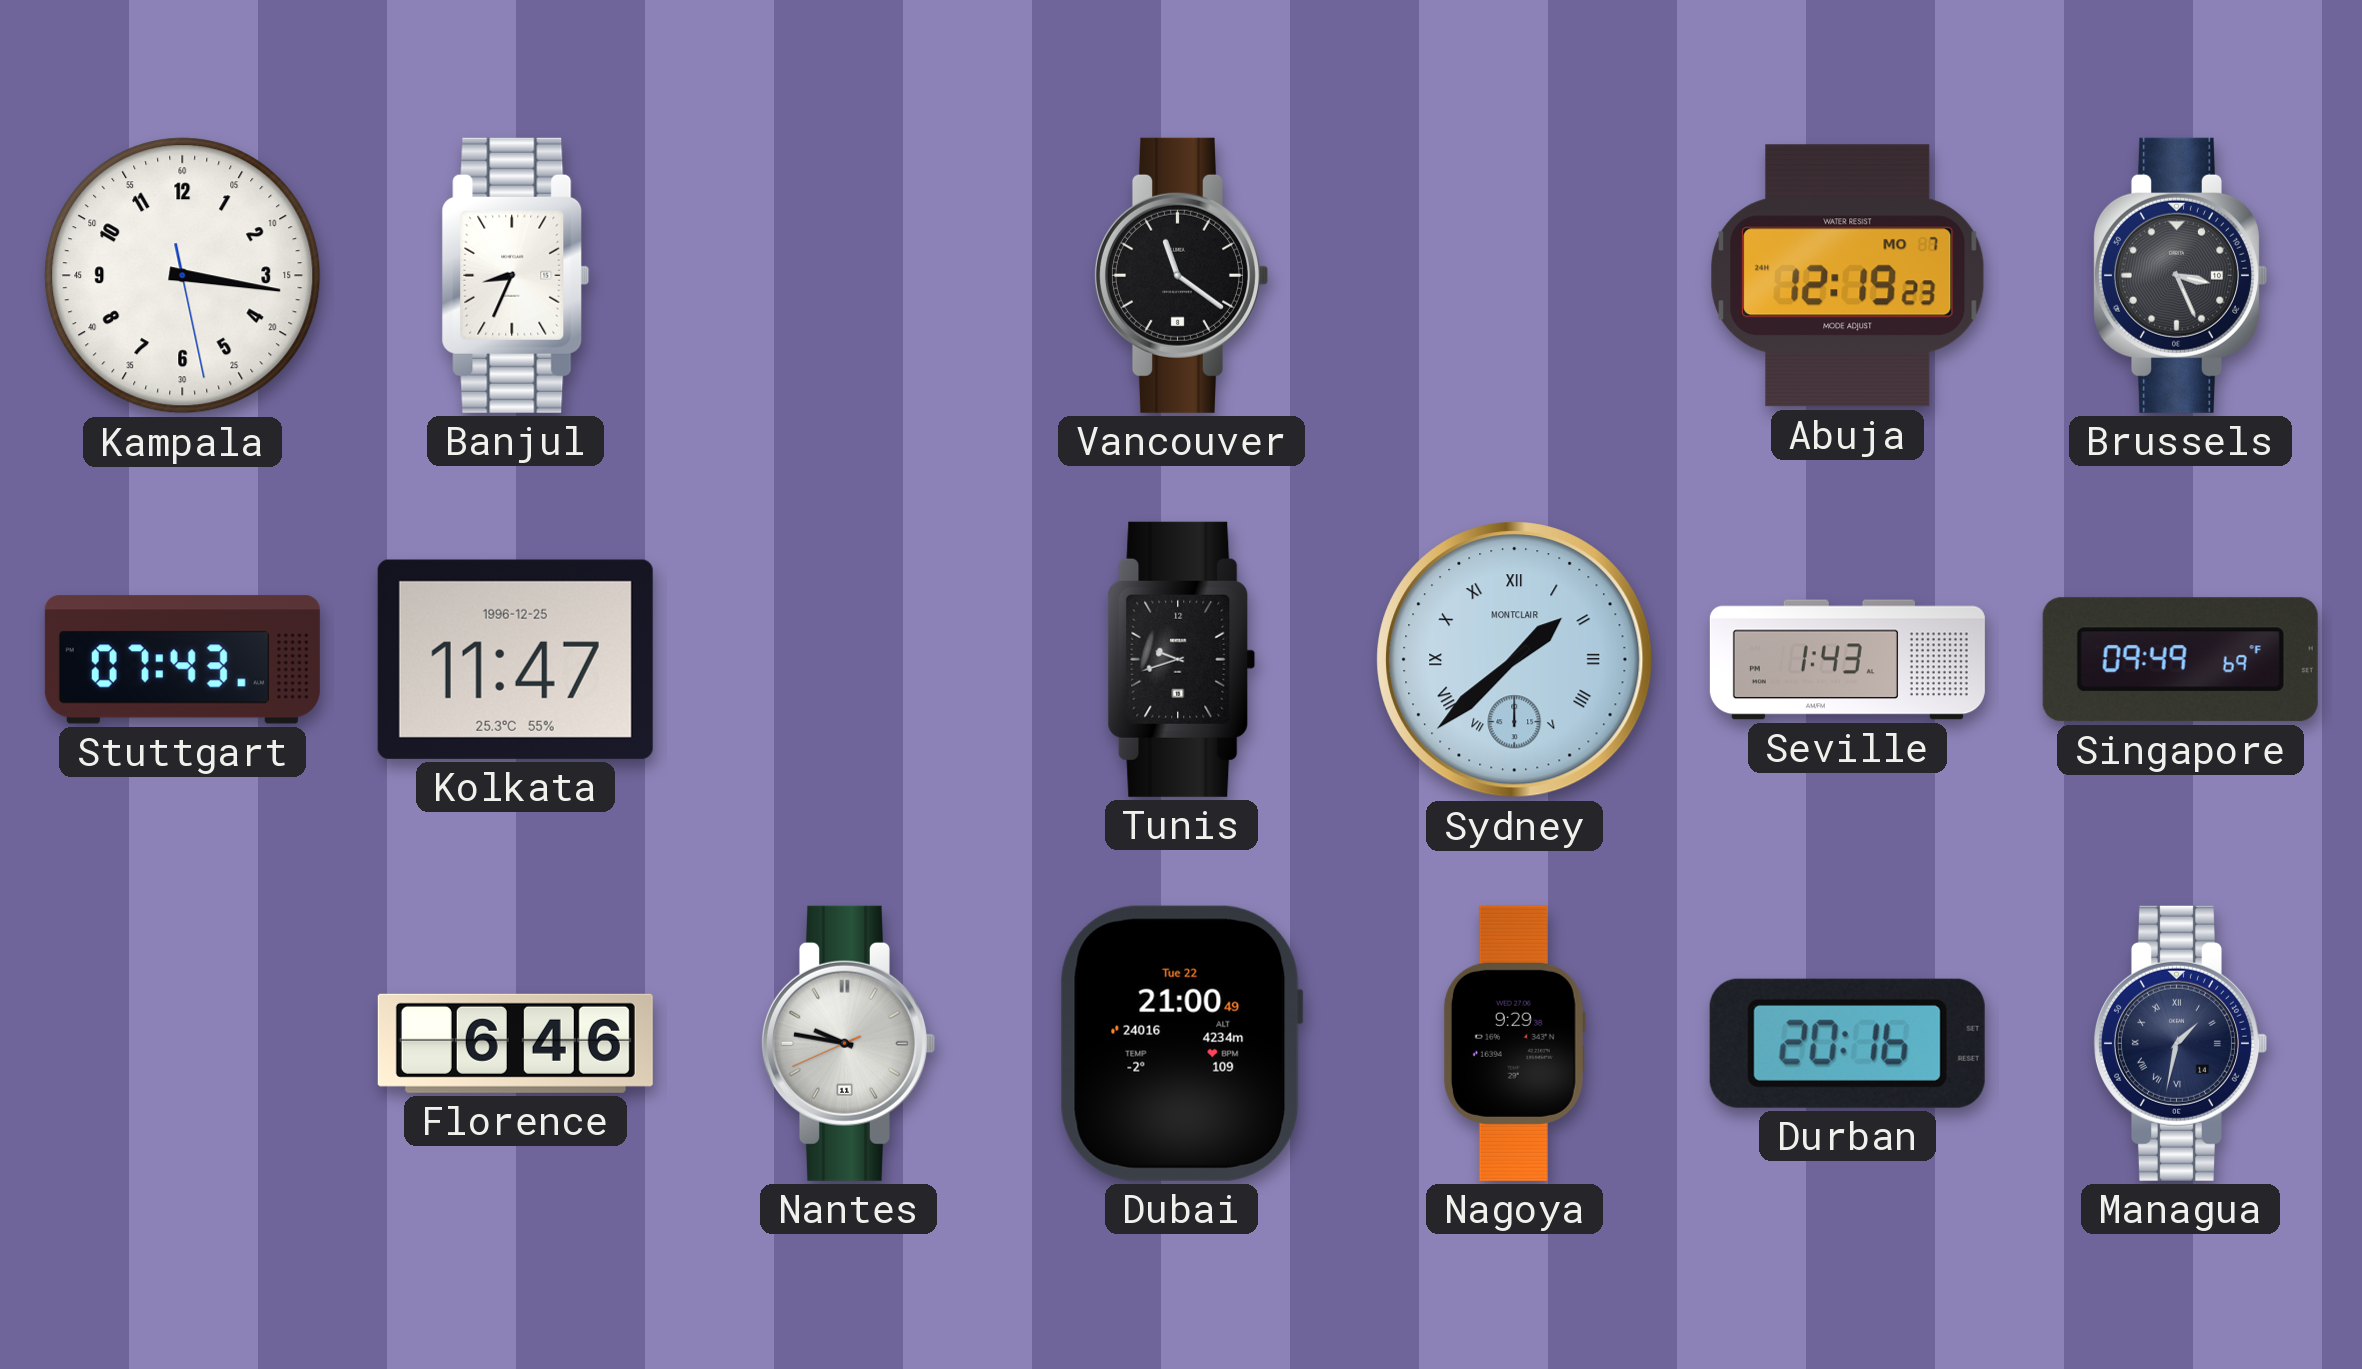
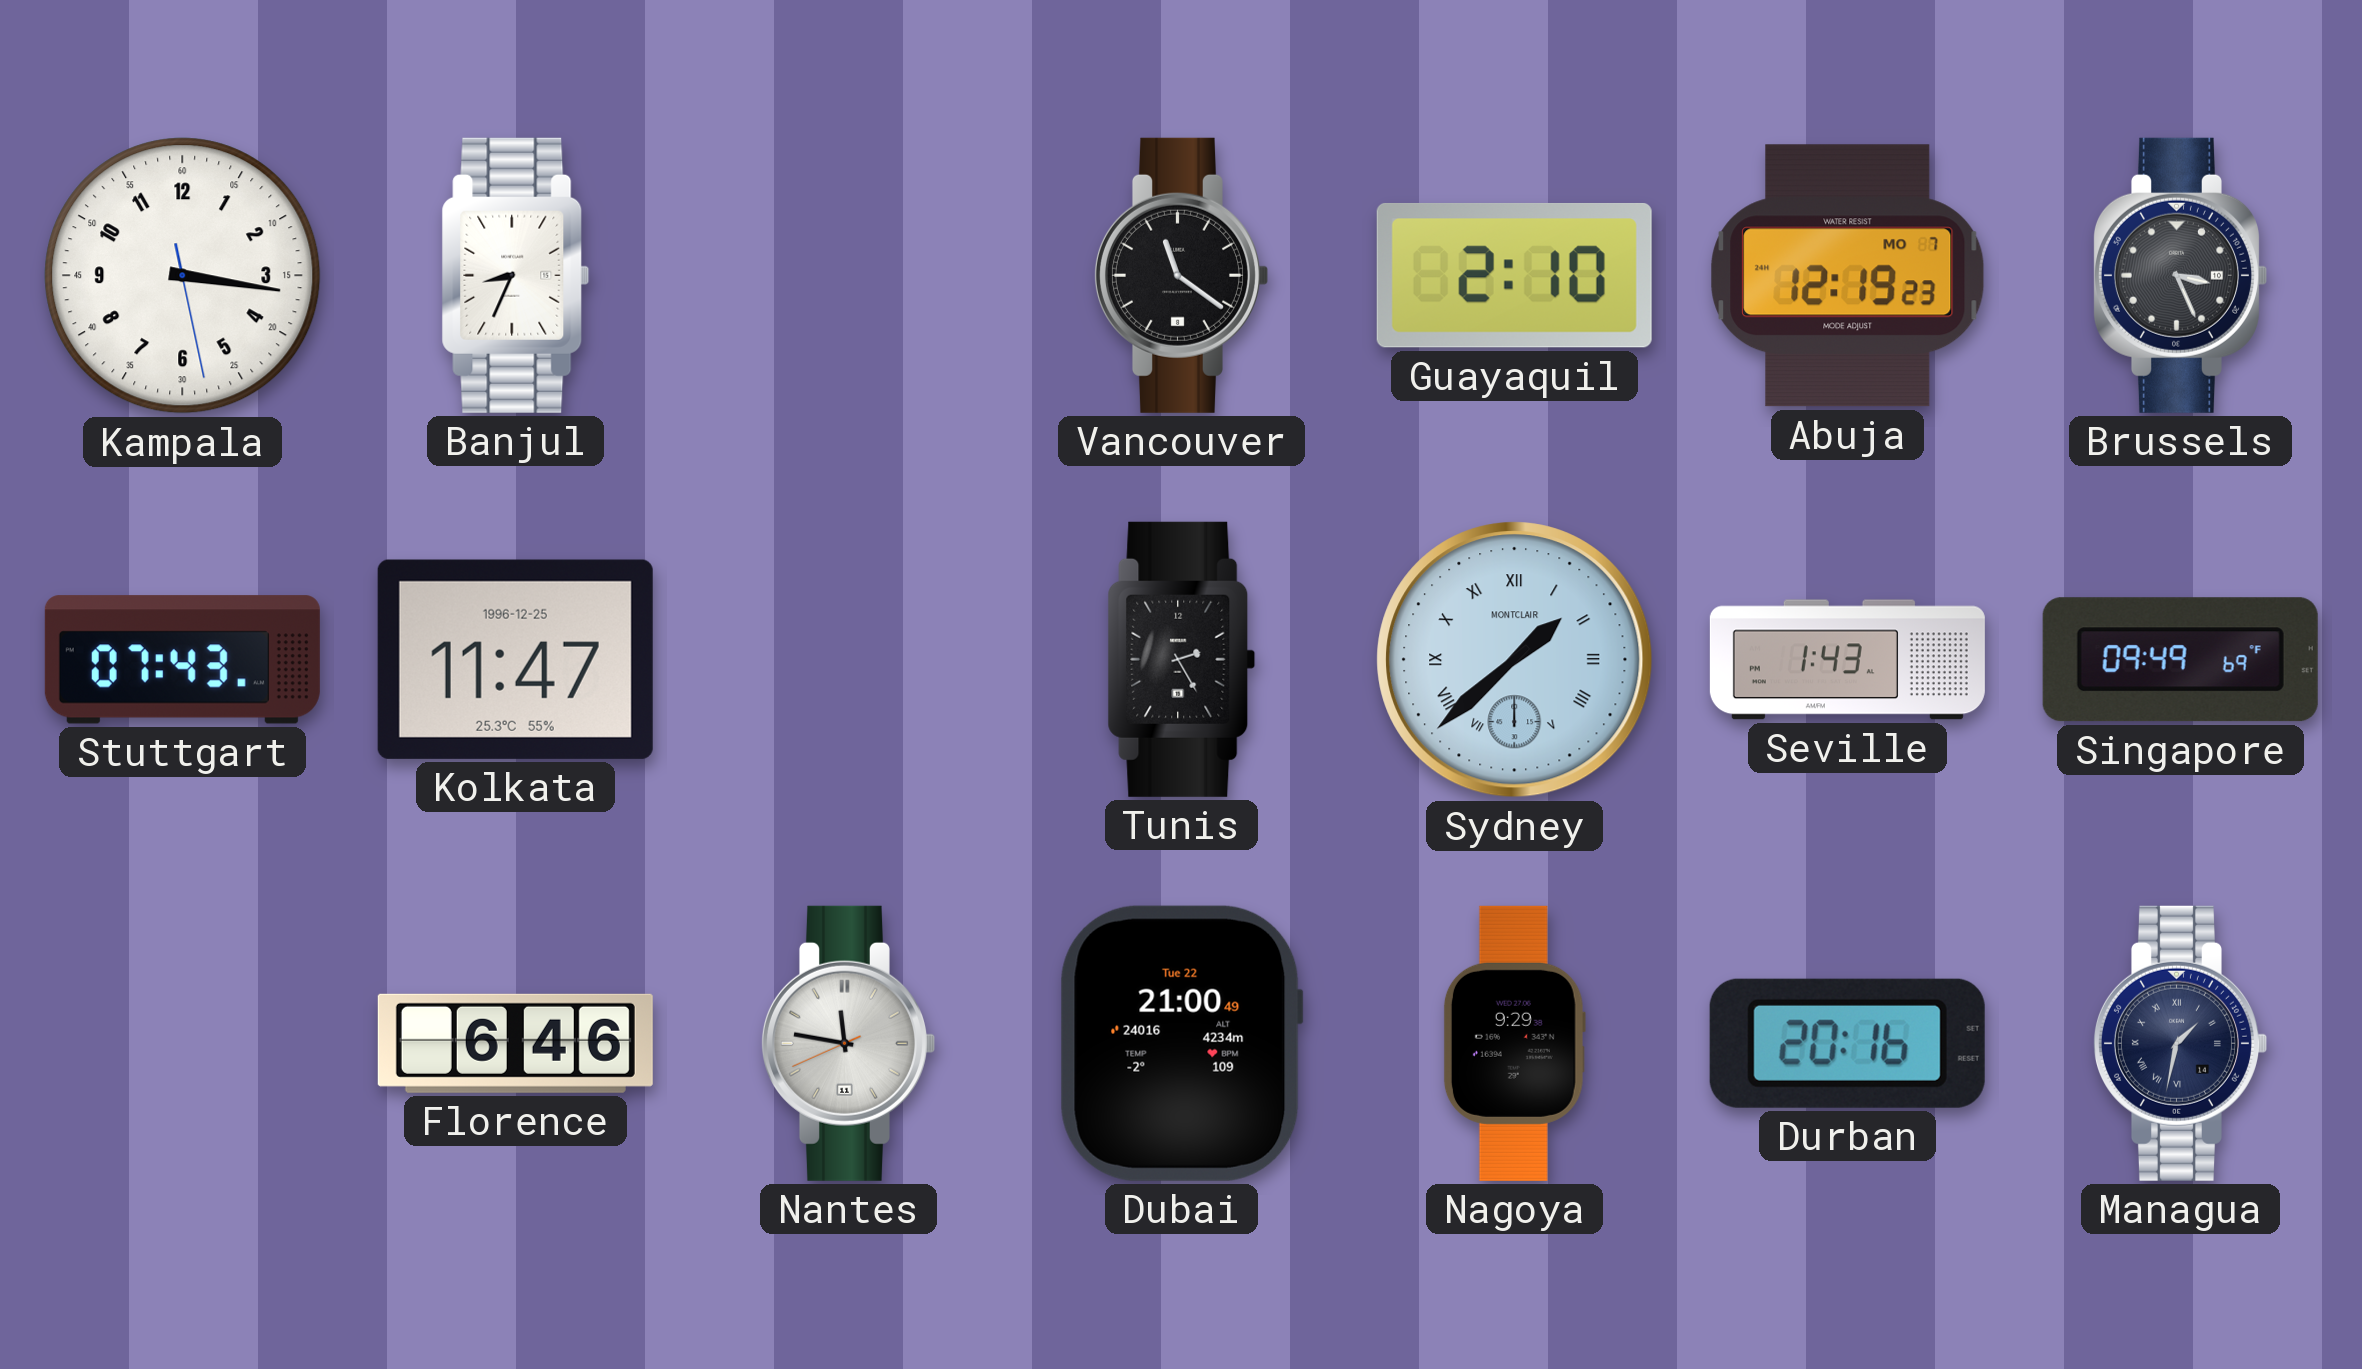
Guayaquil: none -> 2:10
Tunis: 9:42 -> 2:25
Nantes: 9:46 -> 11:46
